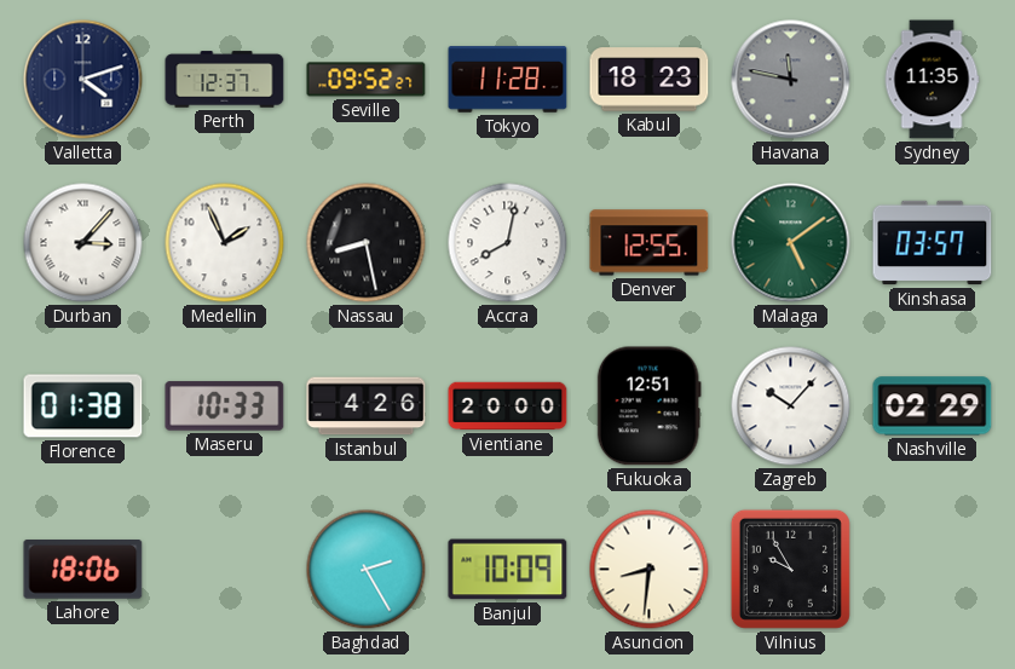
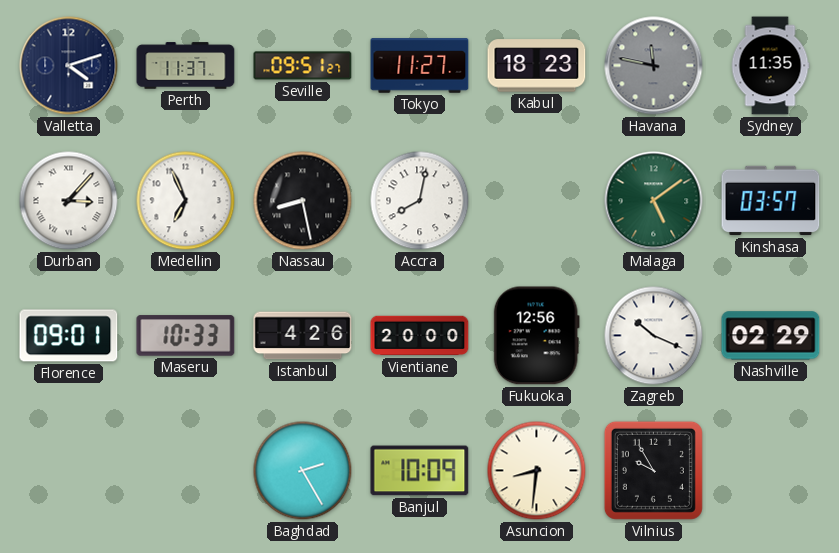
Perth: 12:37 -> 11:37
Seville: 09:52 -> 09:51
Tokyo: 11:28 -> 11:27
Medellin: 1:56 -> 6:56
Denver: 12:55 -> none
Florence: 01:38 -> 09:01
Fukuoka: 12:51 -> 12:56
Zagreb: 10:07 -> 10:19
Lahore: 18:06 -> none
